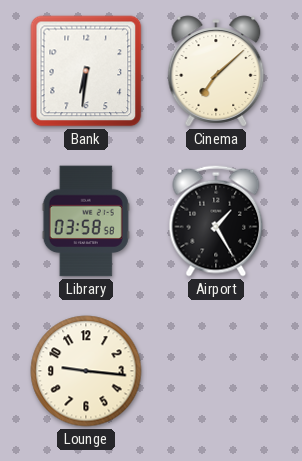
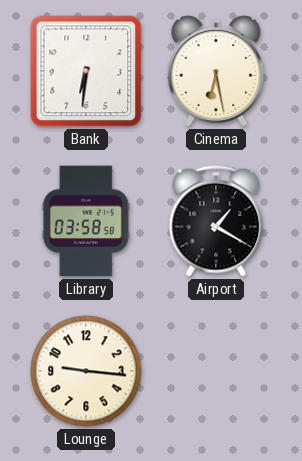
Cinema: 7:08 -> 6:28
Airport: 1:25 -> 1:20
